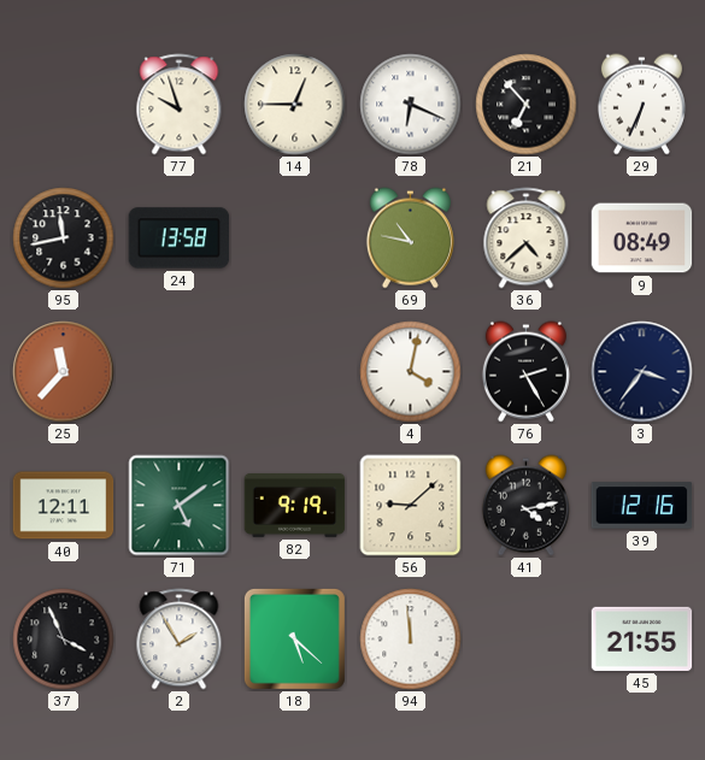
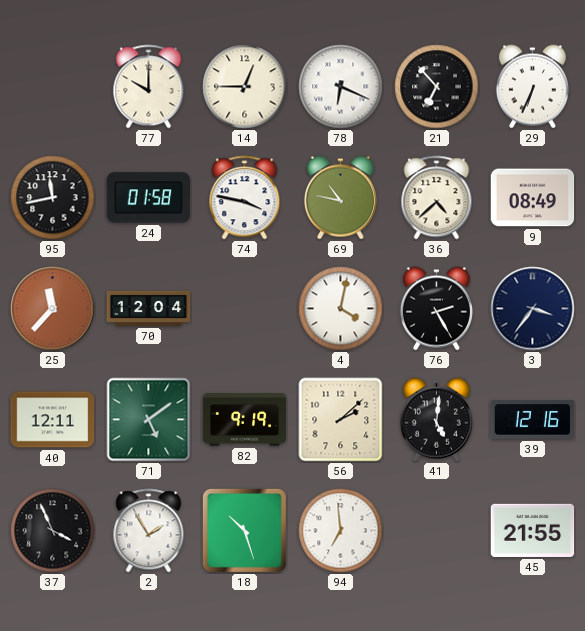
77: 9:57 -> 10:00
24: 13:58 -> 01:58
74: none -> 3:47
70: none -> 12:04
56: 9:08 -> 2:08
41: 4:13 -> 5:01
18: 5:22 -> 10:27
94: 11:59 -> 6:59
